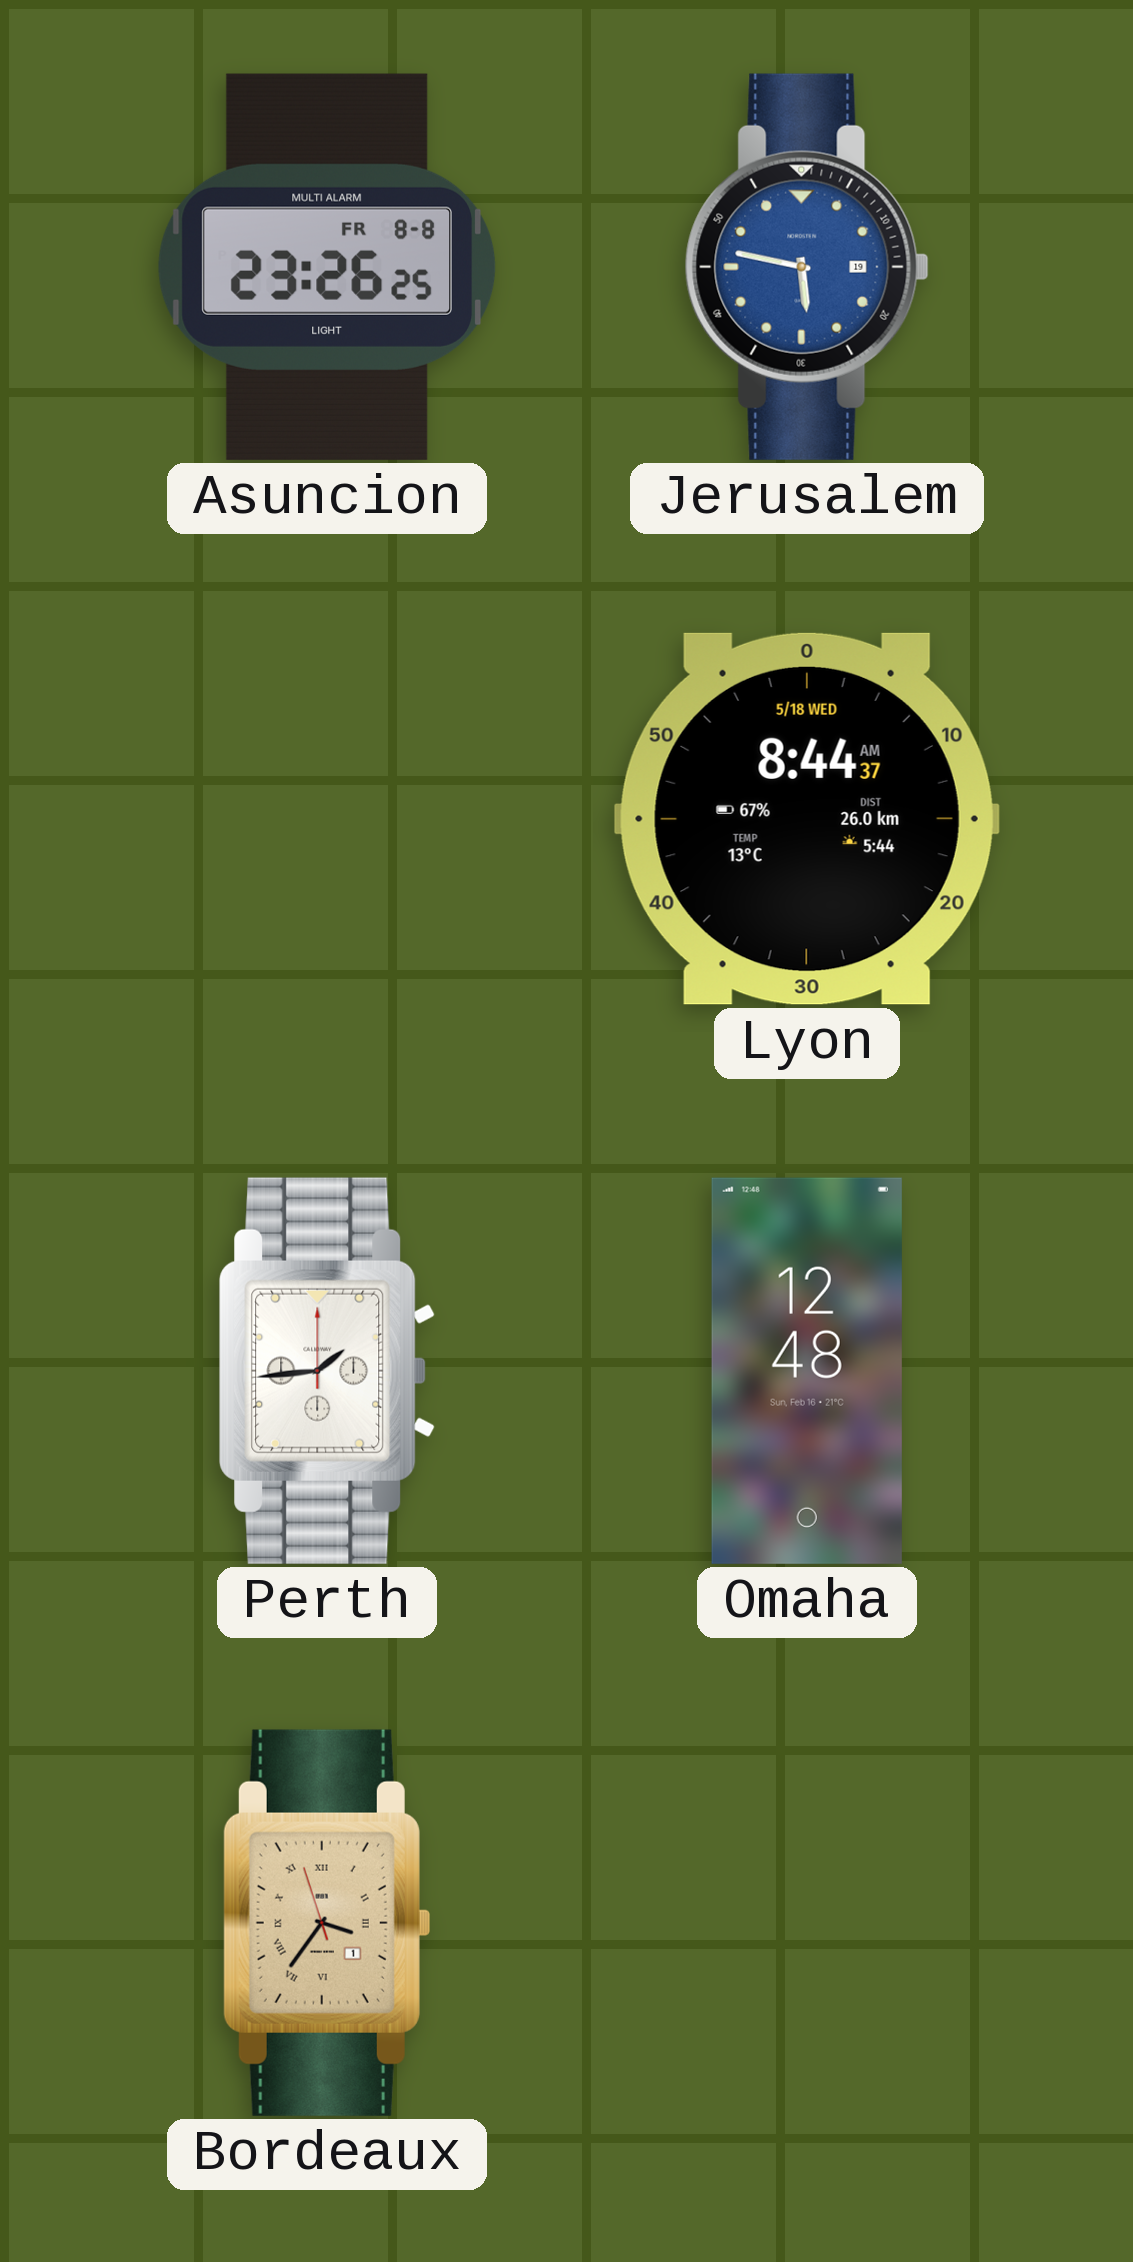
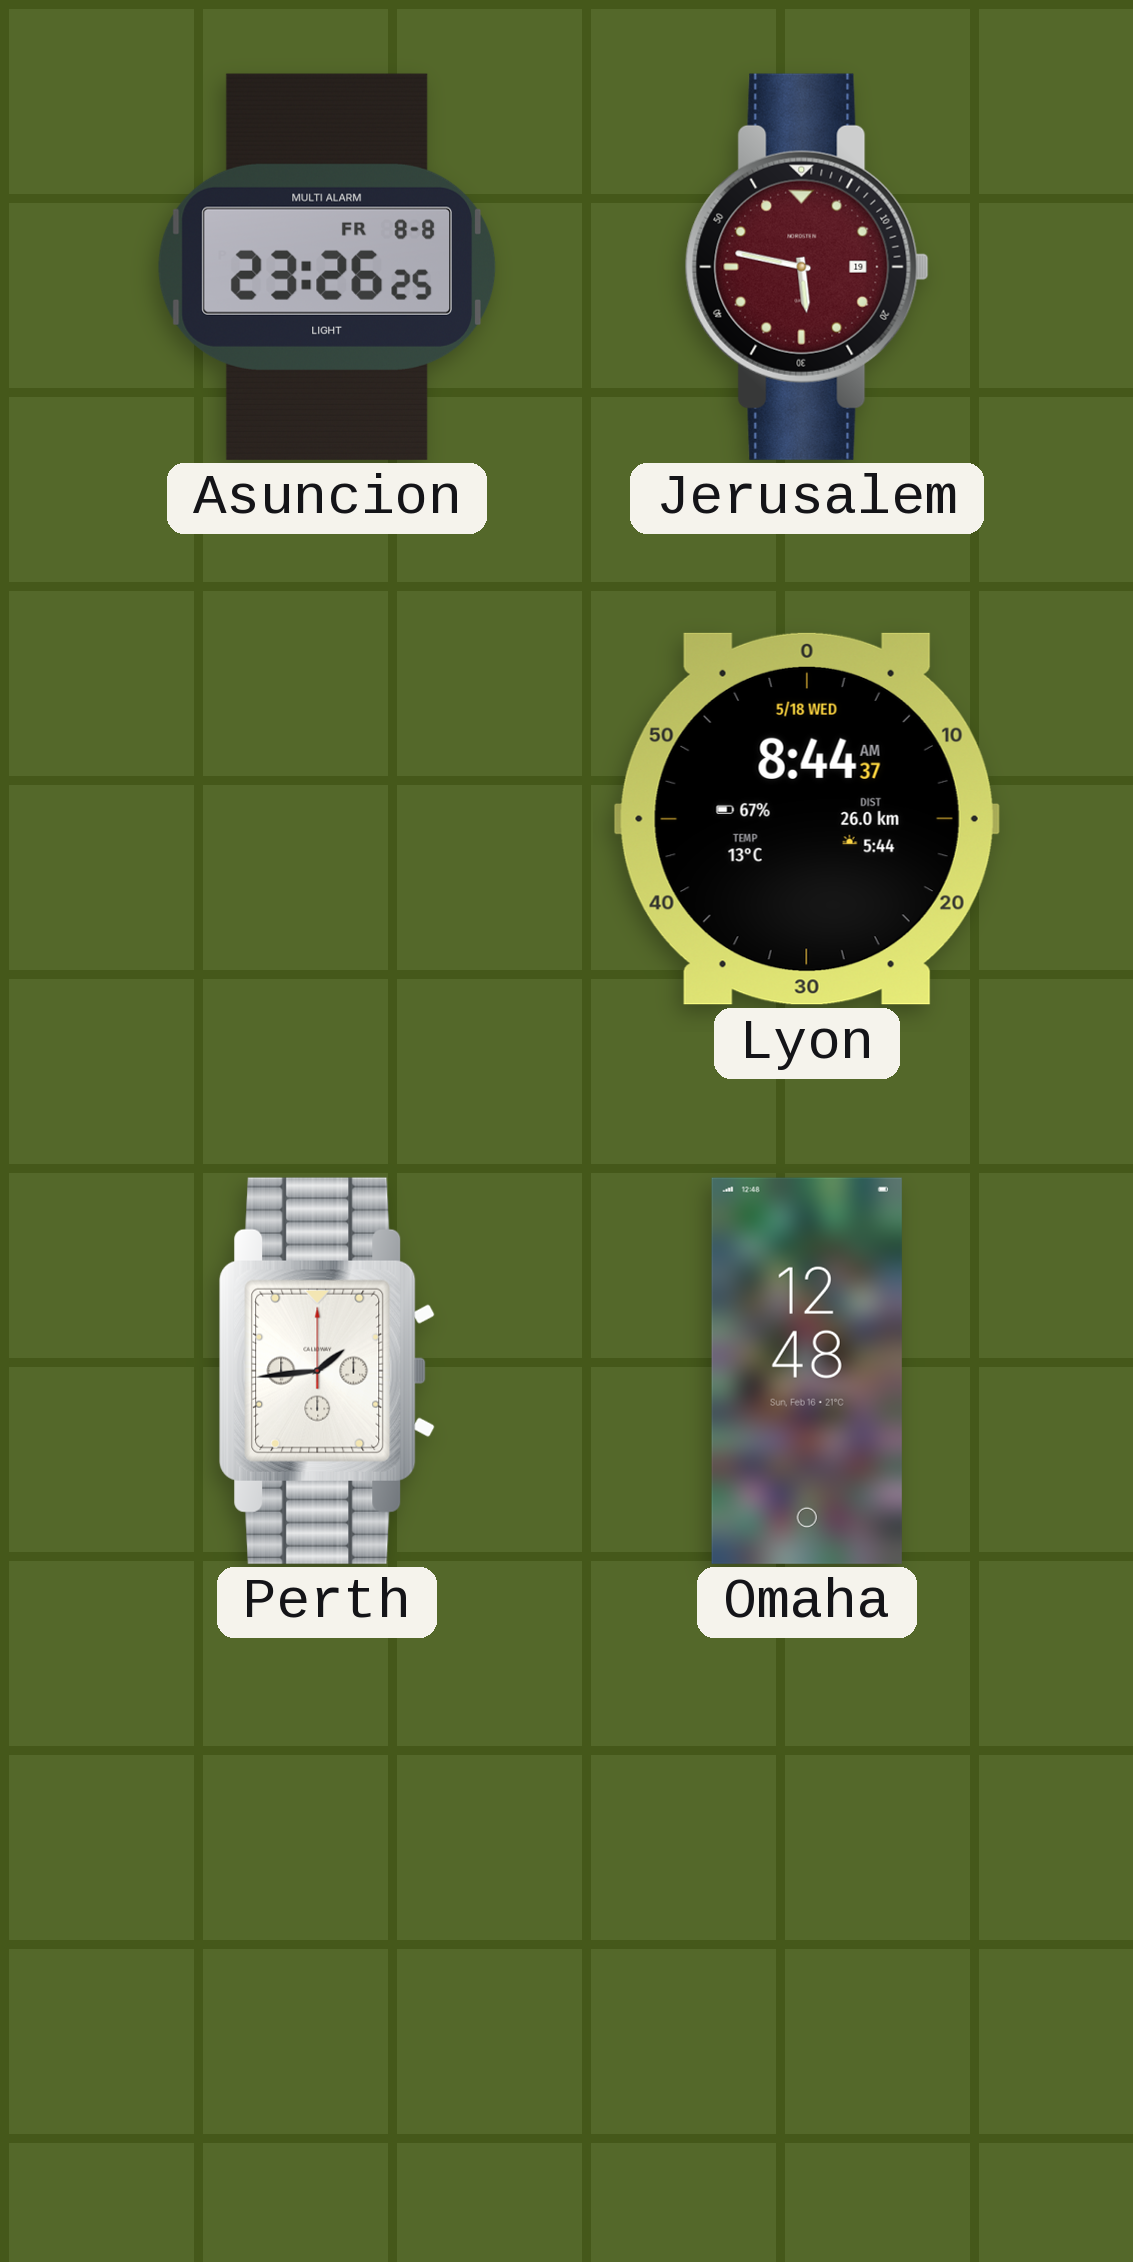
Jerusalem dial: blue -> burgundy
Bordeaux: 3:35 -> none
